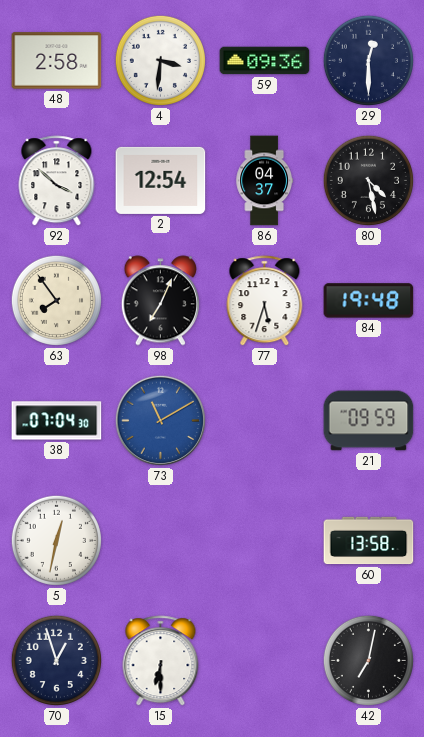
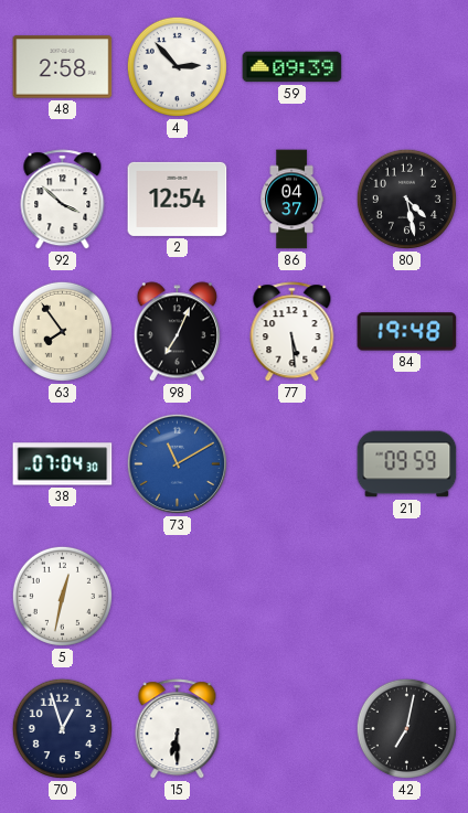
4: 3:31 -> 2:53
59: 09:36 -> 09:39
29: 12:30 -> none
77: 5:33 -> 5:29
60: 13:58 -> none
